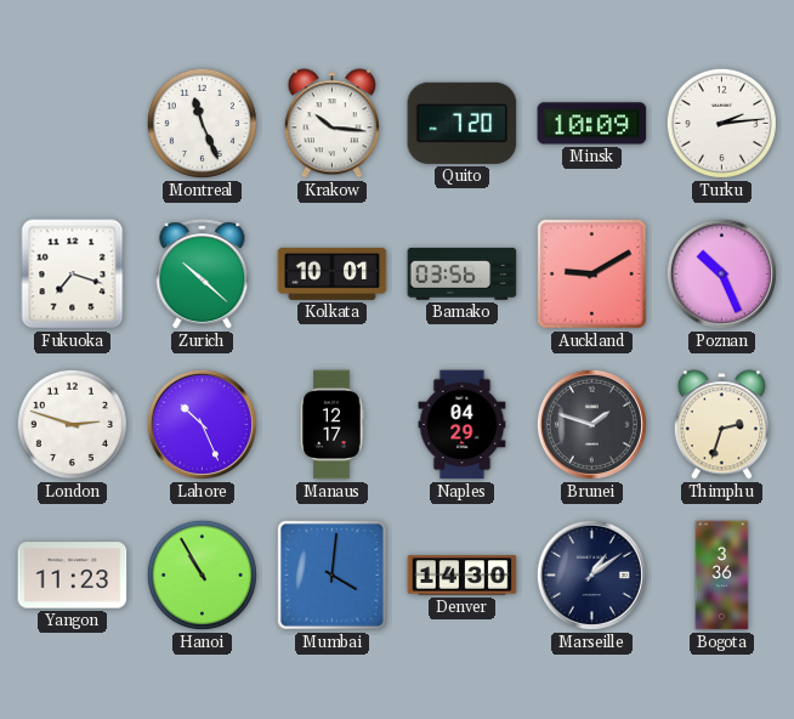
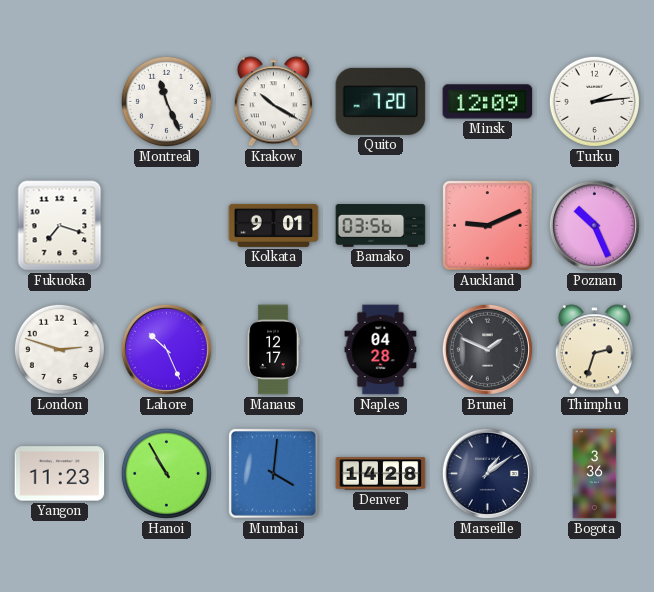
Krakow: 10:16 -> 10:20
Minsk: 10:09 -> 12:09
Zurich: 10:22 -> none
Kolkata: 10:01 -> 9:01
Auckland: 9:10 -> 9:11
Naples: 04:29 -> 04:28
Brunei: 1:48 -> 1:49
Denver: 14:30 -> 14:28
